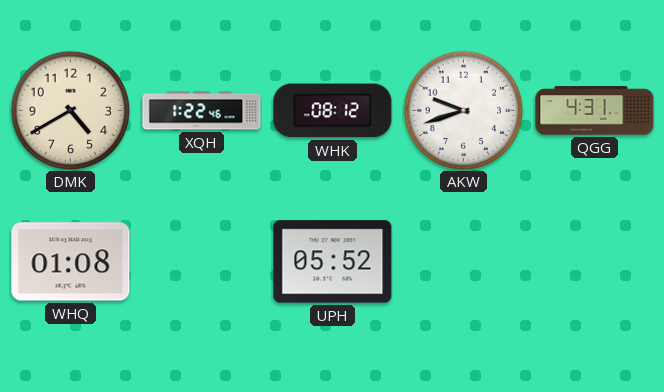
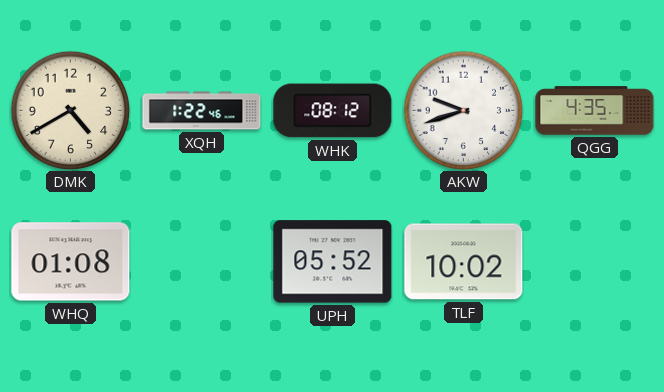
QGG: 4:31 -> 4:35
TLF: none -> 10:02
